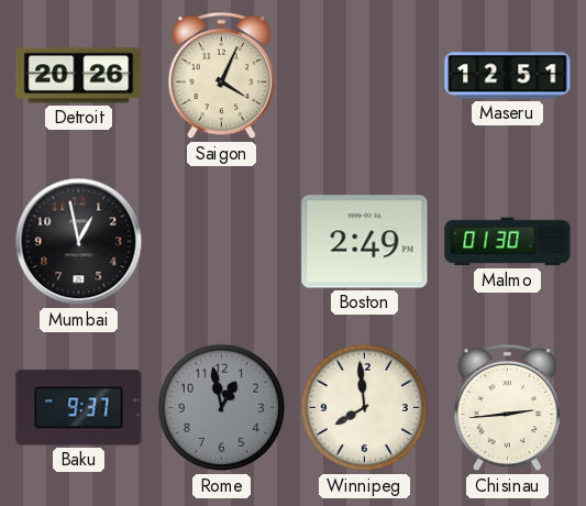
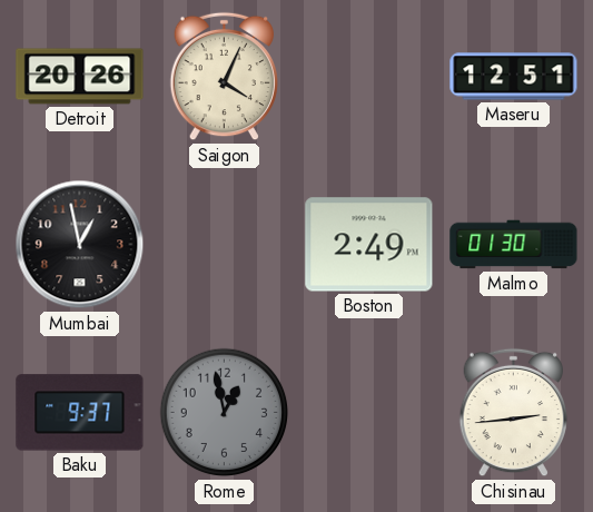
Winnipeg: 7:59 -> none
